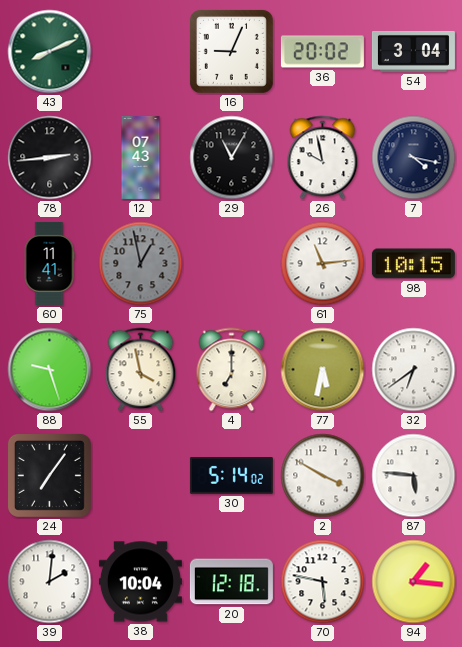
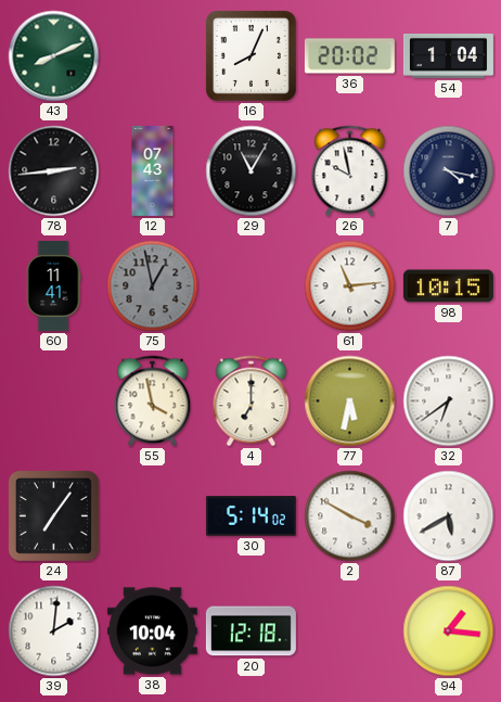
16: 9:04 -> 8:04
54: 3:04 -> 1:04
88: 9:27 -> none
87: 5:46 -> 5:40
70: 5:47 -> none
